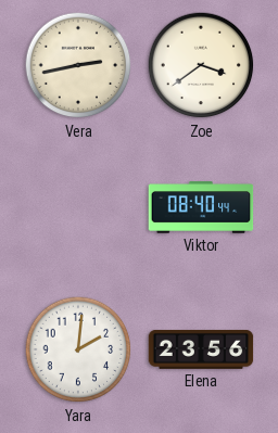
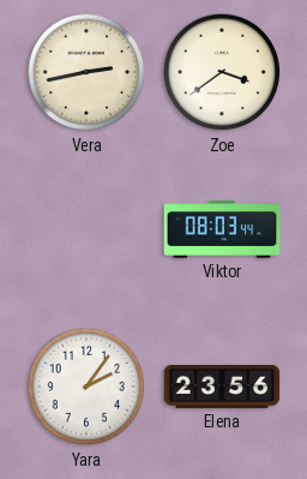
Viktor: 08:40 -> 08:03
Yara: 2:01 -> 2:06
